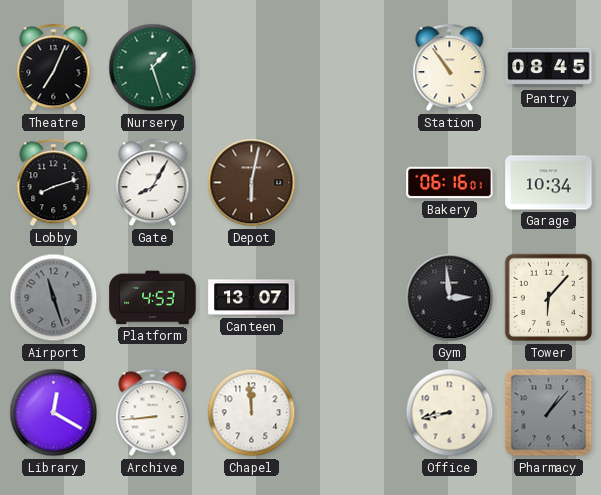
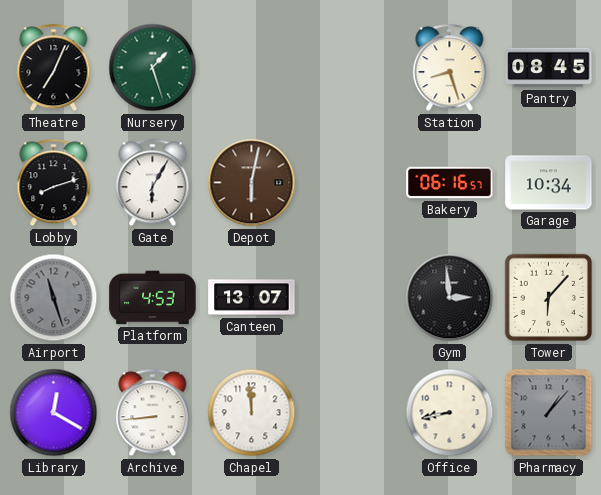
Station: 10:54 -> 8:27
Gate: 8:05 -> 6:05
Bakery: 06:16:01 -> 06:16:57
